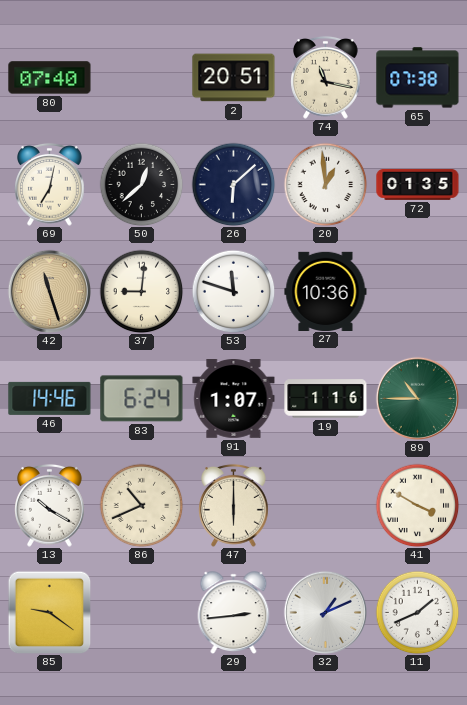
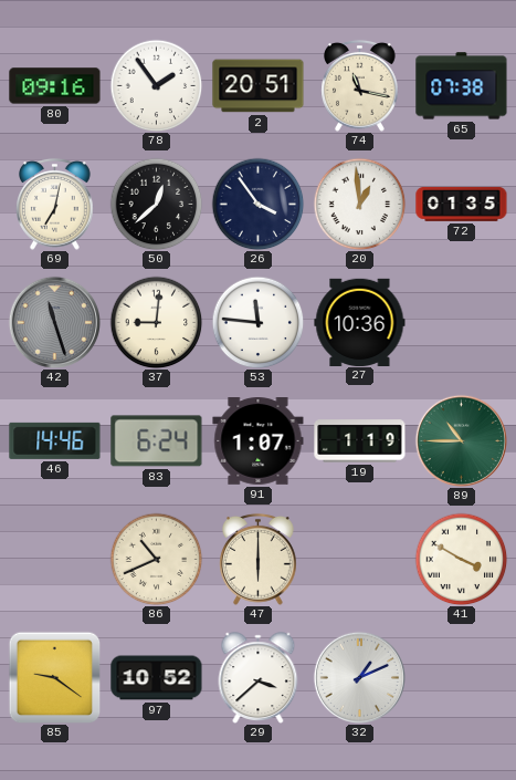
80: 07:40 -> 09:16
78: none -> 1:54
26: 6:08 -> 3:54
42 dial: champagne -> grey
53: 11:48 -> 11:46
19: 1:16 -> 1:19
13: 10:20 -> none
97: none -> 10:52
29: 2:44 -> 3:38
11: 1:41 -> none
